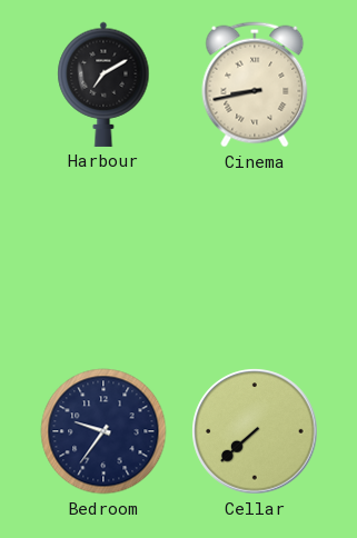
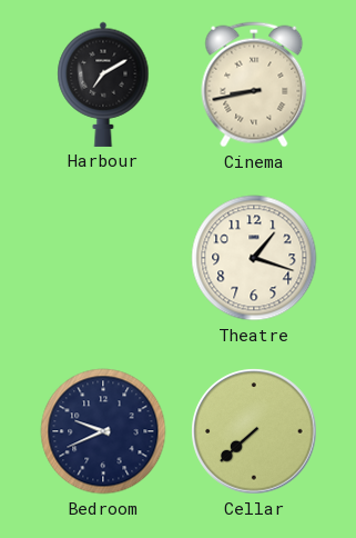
Theatre: none -> 1:18
Bedroom: 9:36 -> 9:41
